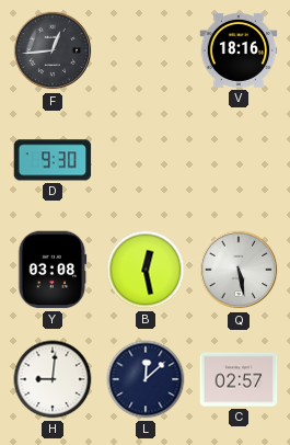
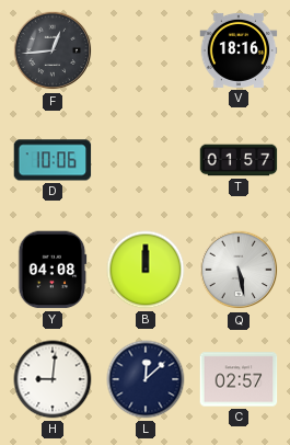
D: 9:30 -> 10:06
T: none -> 01:57
Y: 03:08 -> 04:08
B: 12:28 -> 12:00
